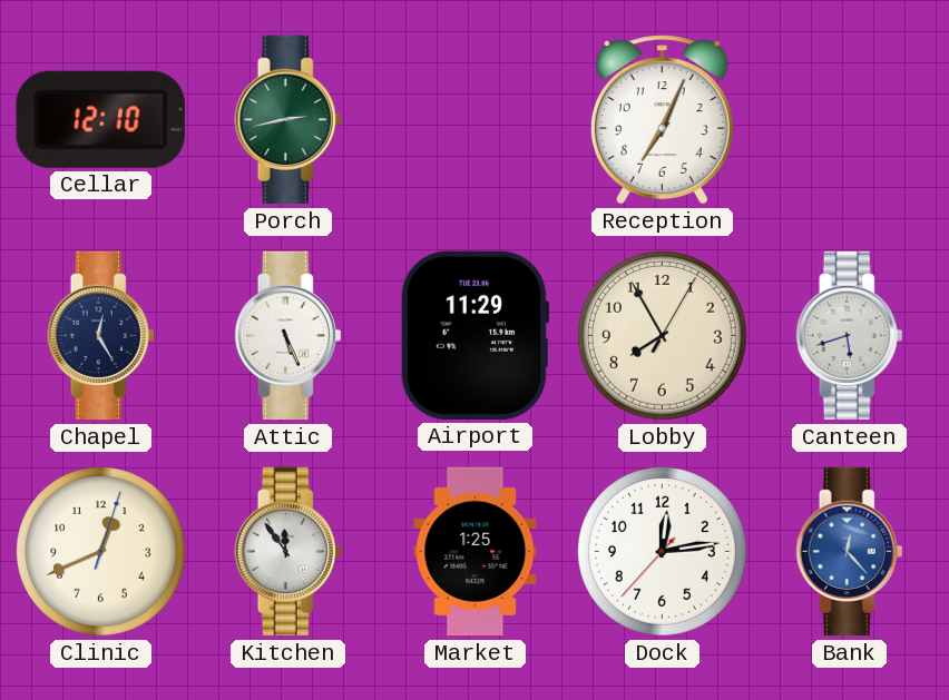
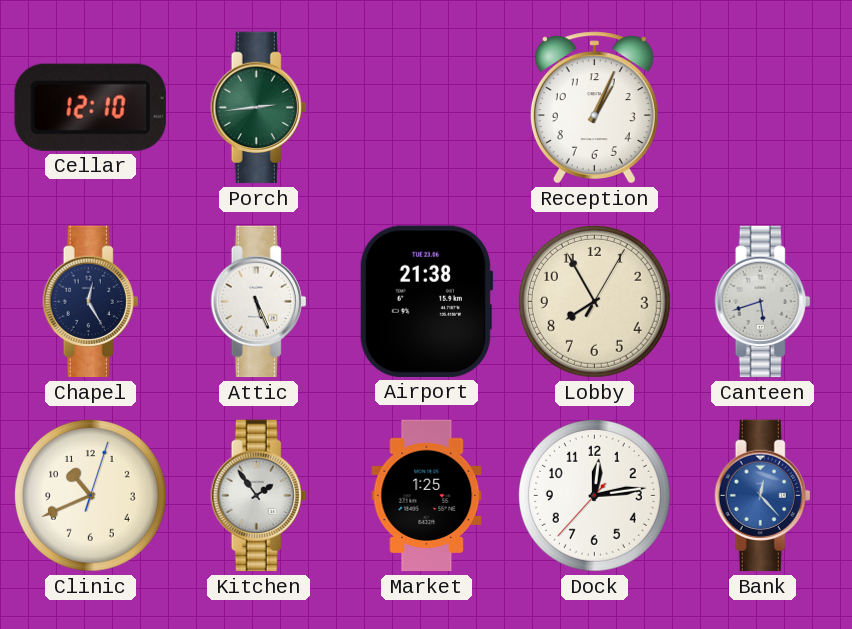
Porch: 2:43 -> 2:44
Reception: 7:04 -> 1:04
Airport: 11:29 -> 21:38
Clinic: 12:41 -> 10:41
Kitchen: 11:54 -> 1:54
